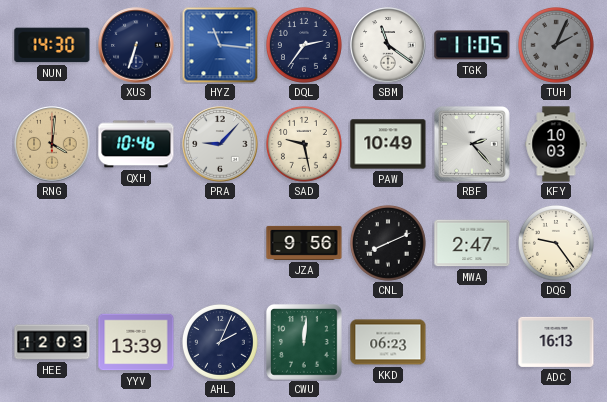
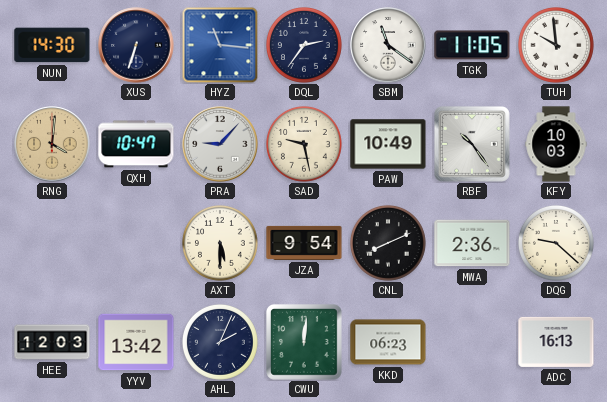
TUH: 2:04 -> 9:59
TUH dial: grey -> white
QXH: 10:46 -> 10:47
RBF: 2:23 -> 10:24
AXT: none -> 5:30
JZA: 9:56 -> 9:54
MWA: 2:47 -> 2:36
DQG: 9:24 -> 9:22
YYV: 13:39 -> 13:42
